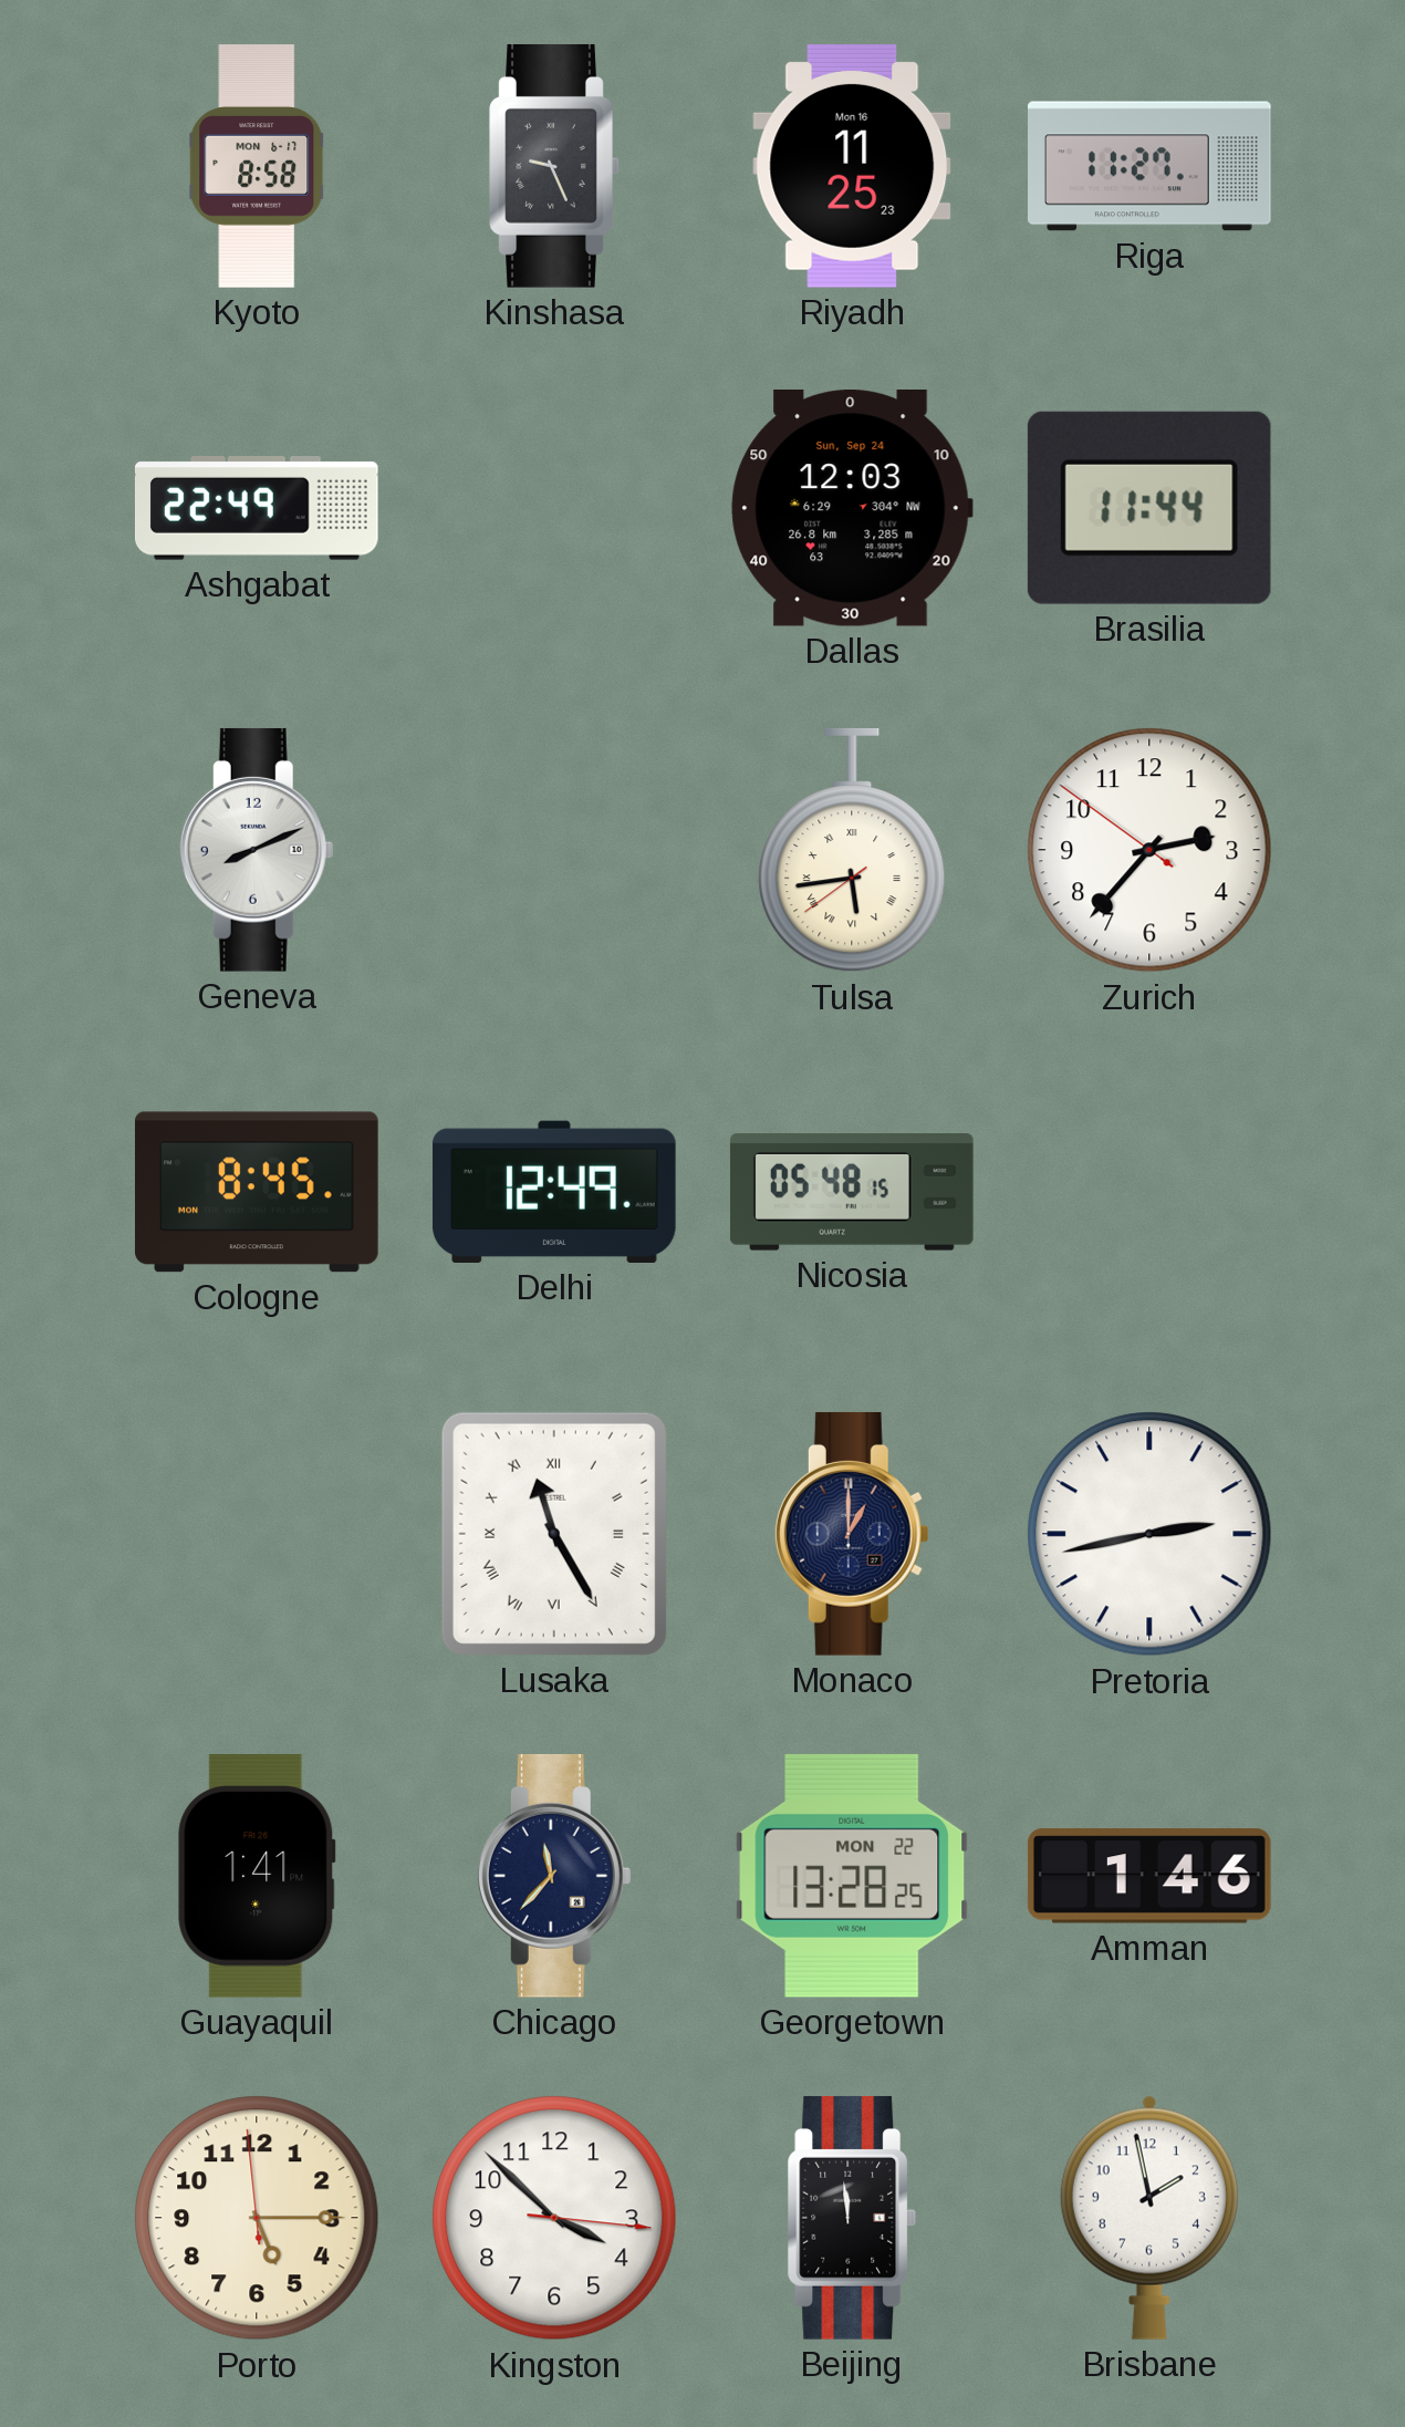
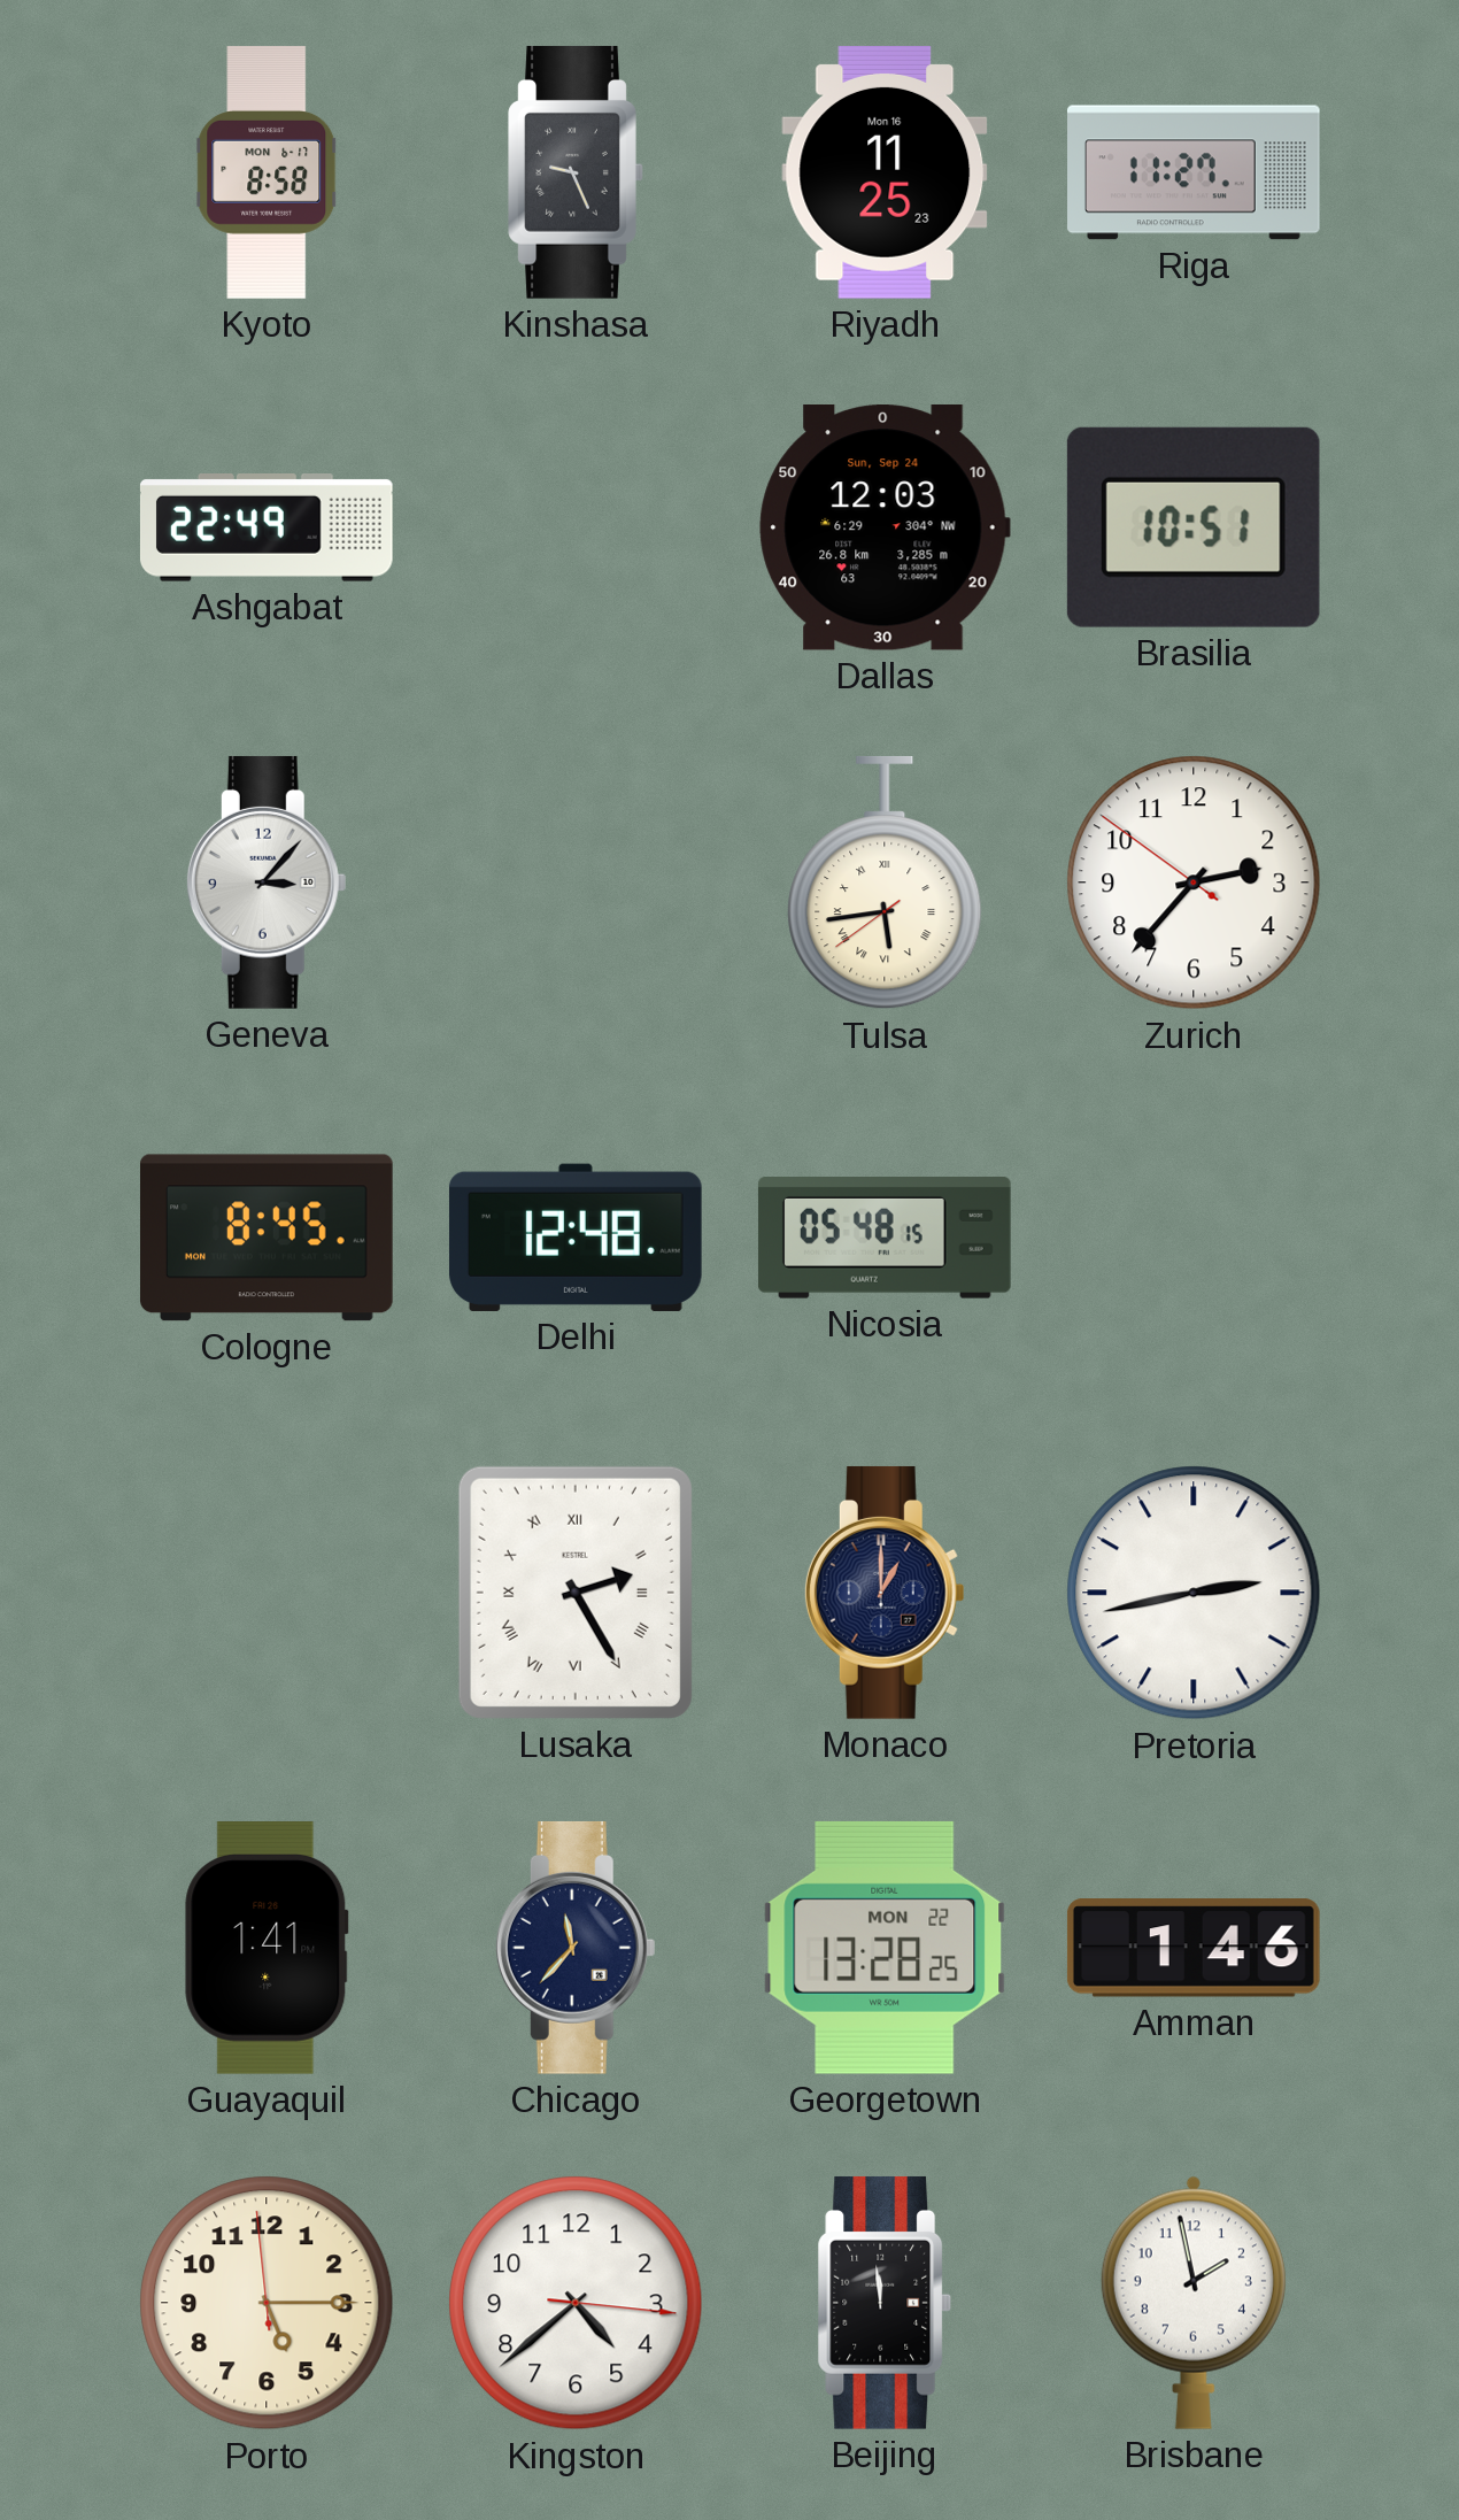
Brasilia: 11:44 -> 10:51
Geneva: 8:11 -> 3:07
Delhi: 12:49 -> 12:48
Lusaka: 11:25 -> 2:25
Kingston: 3:52 -> 4:38
